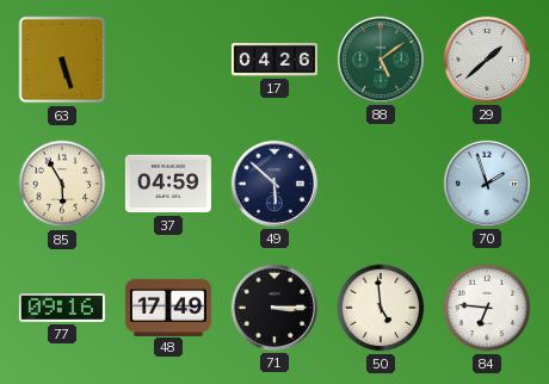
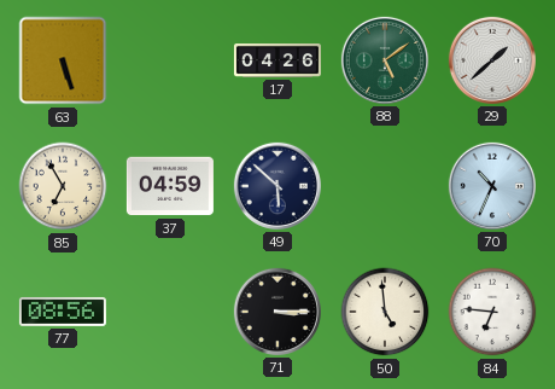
85: 5:55 -> 6:55
70: 1:57 -> 10:34
77: 09:16 -> 08:56
48: 17:49 -> none
